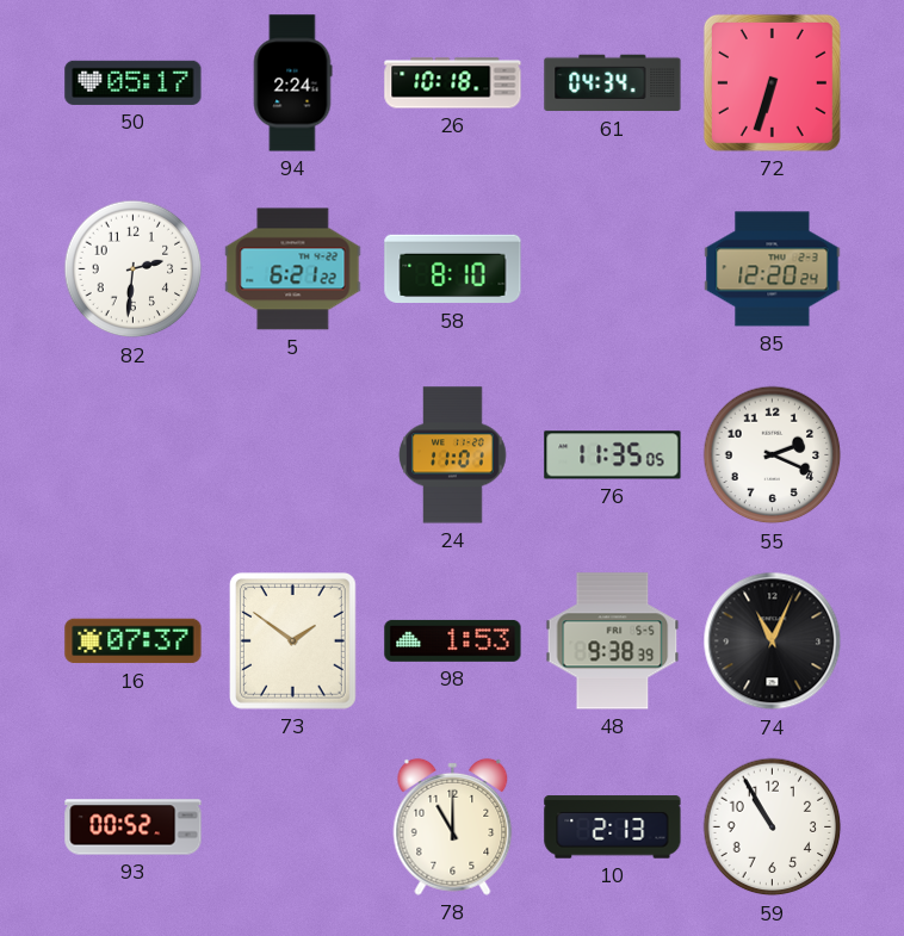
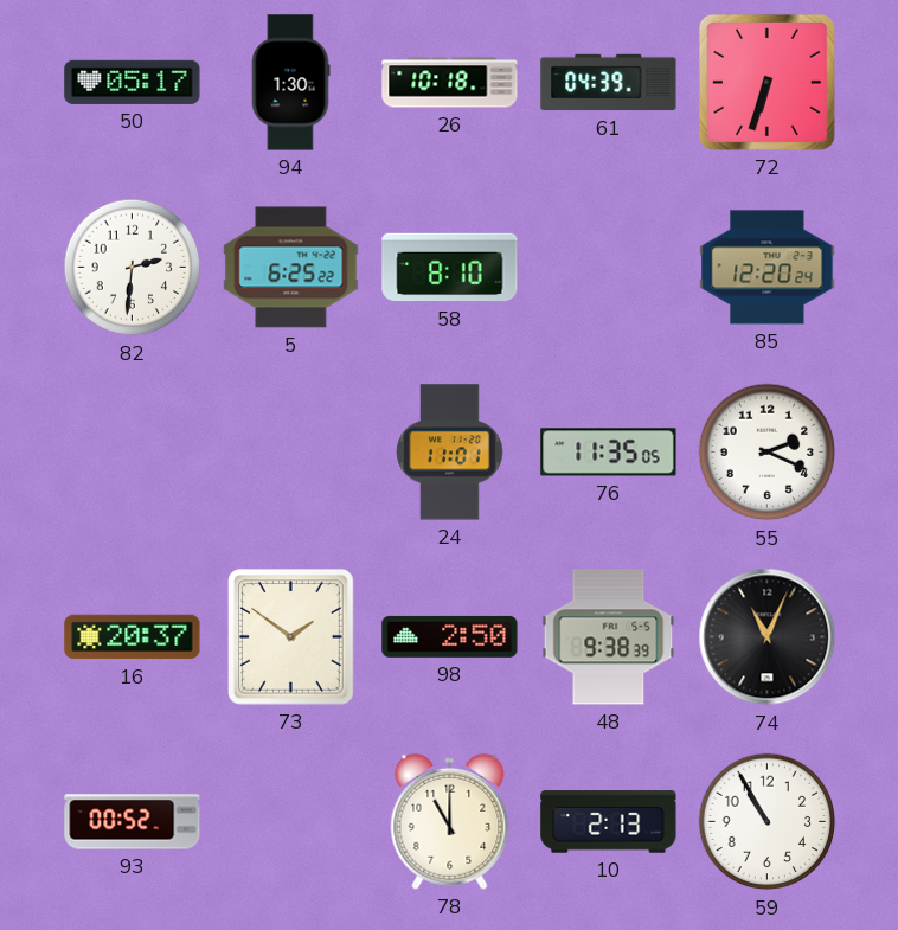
94: 2:24 -> 1:30
61: 04:34 -> 04:39
5: 6:21 -> 6:25
16: 07:37 -> 20:37
98: 1:53 -> 2:50
